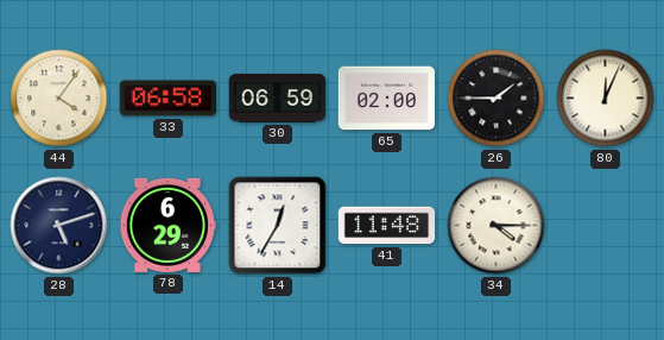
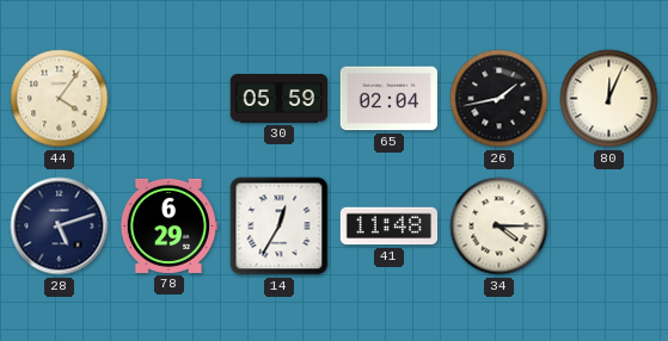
33: 06:58 -> none
30: 06:59 -> 05:59
65: 02:00 -> 02:04
26: 1:45 -> 1:43
